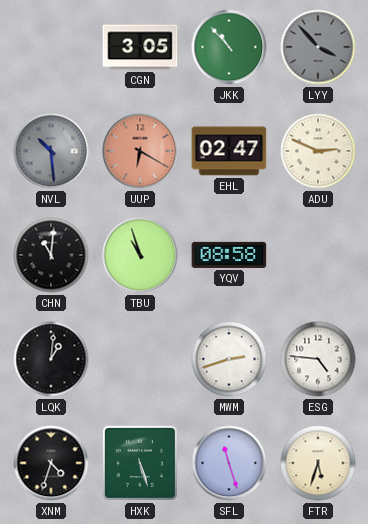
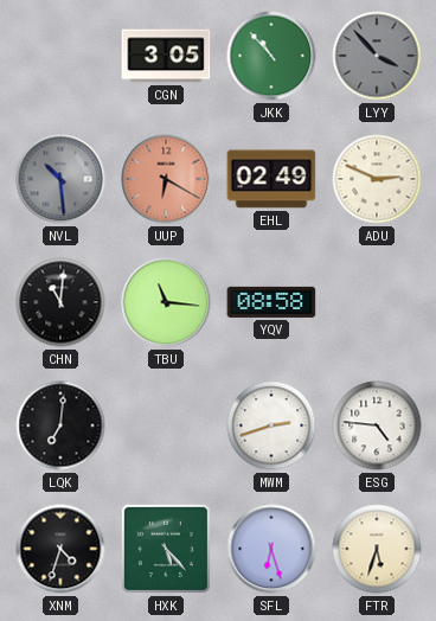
EHL: 02:47 -> 02:49
TBU: 10:57 -> 11:16
LQK: 1:01 -> 7:01
HXK: 5:27 -> 5:23
SFL: 11:27 -> 6:27
